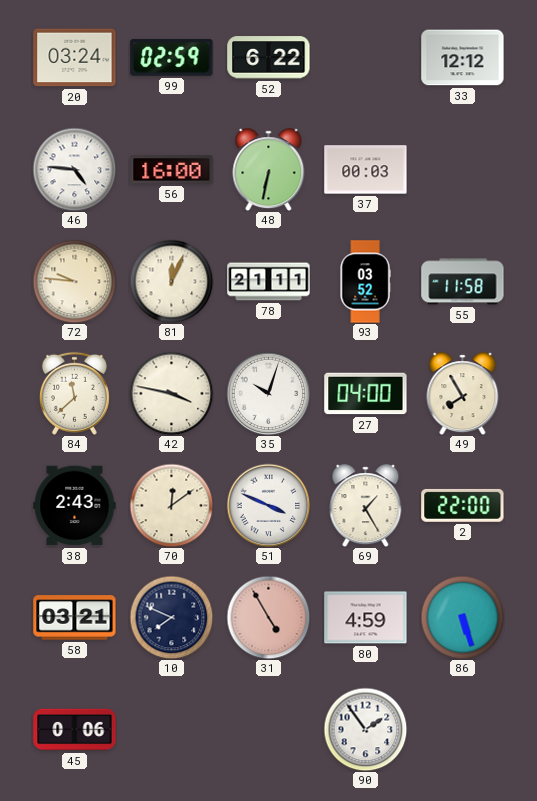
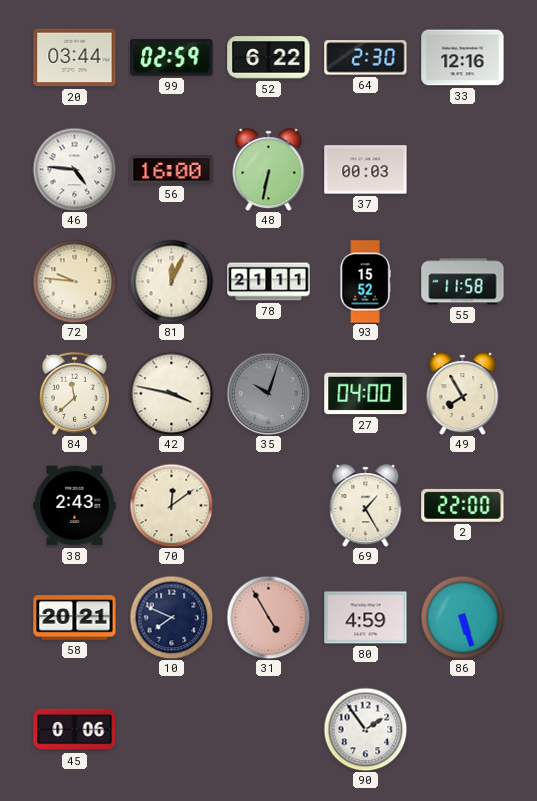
20: 03:24 -> 03:44
64: none -> 2:30
33: 12:12 -> 12:16
93: 03:52 -> 15:52
35 dial: white -> grey
51: 3:49 -> none
58: 03:21 -> 20:21
